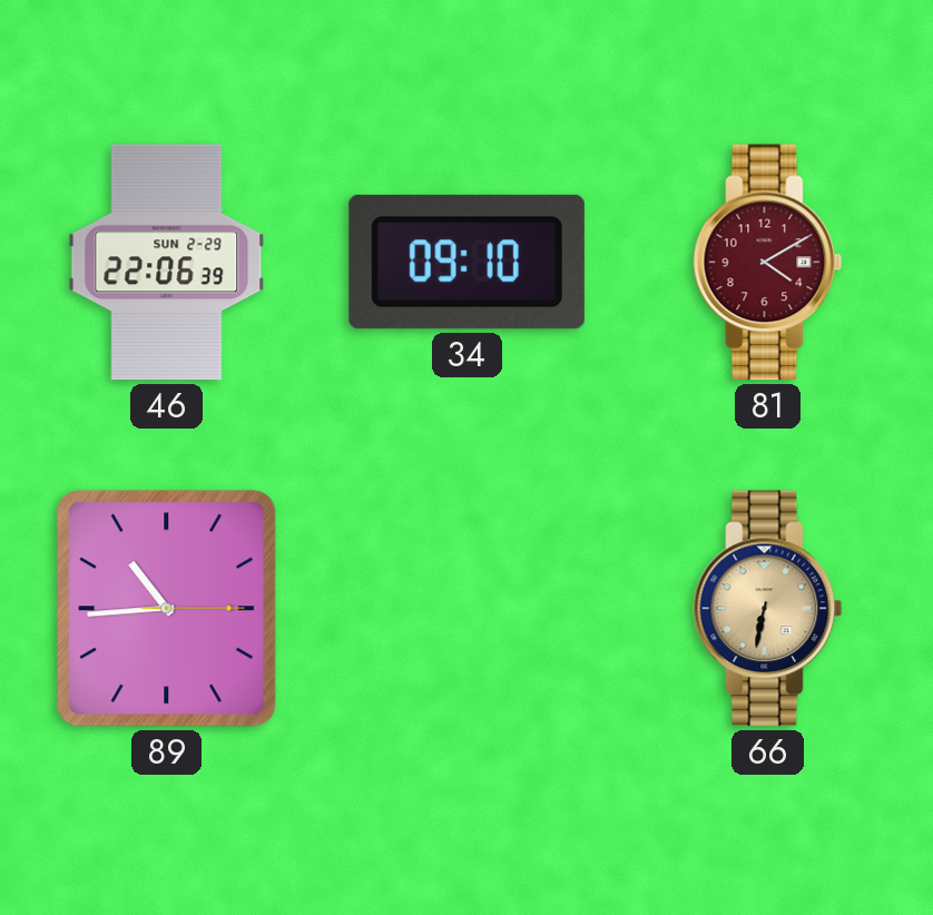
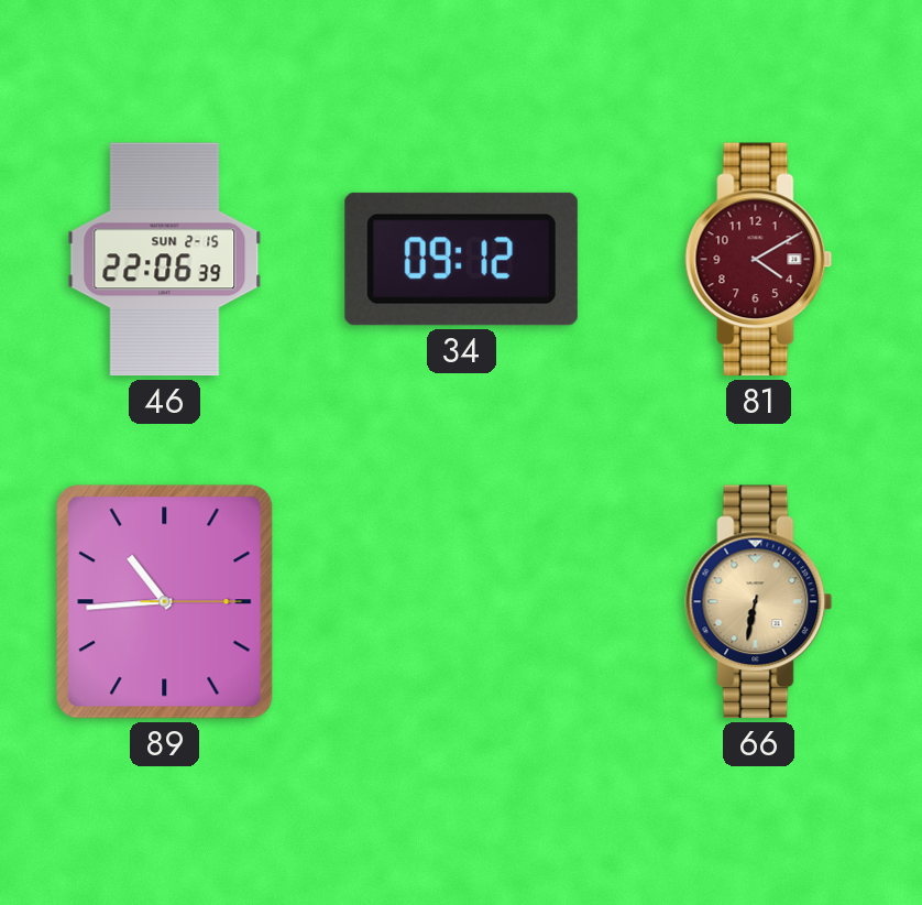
46 date: SUN 2-29 -> SUN 2-15
34: 09:10 -> 09:12
